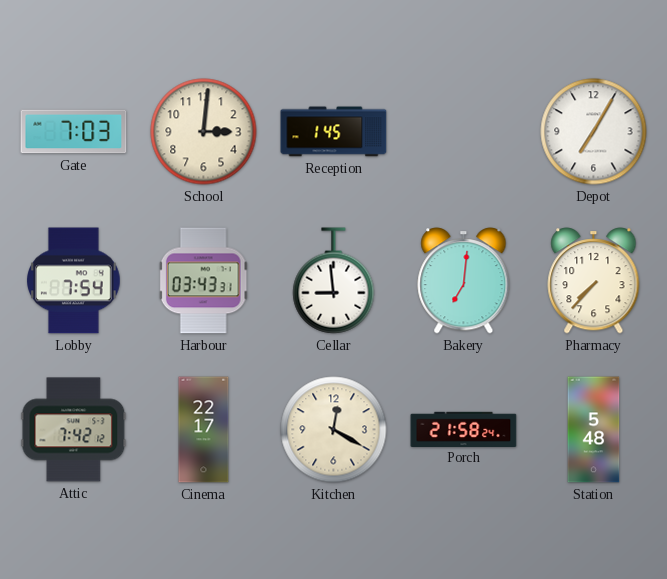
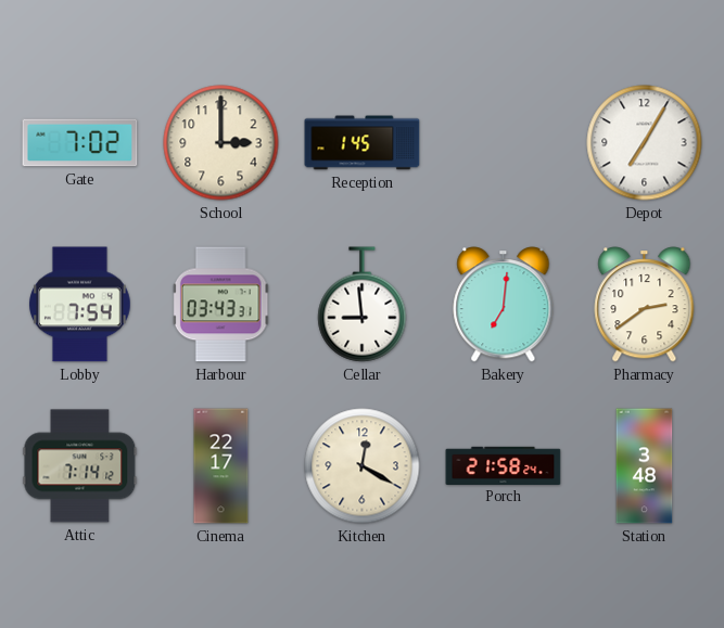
Gate: 7:03 -> 7:02
School: 3:01 -> 3:00
Pharmacy: 7:37 -> 2:39
Attic: 7:42 -> 7:14
Station: 5:48 -> 3:48
